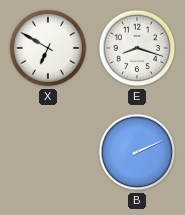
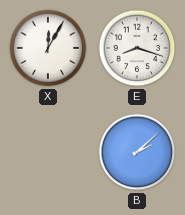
X: 6:50 -> 12:05
B: 2:11 -> 2:08
